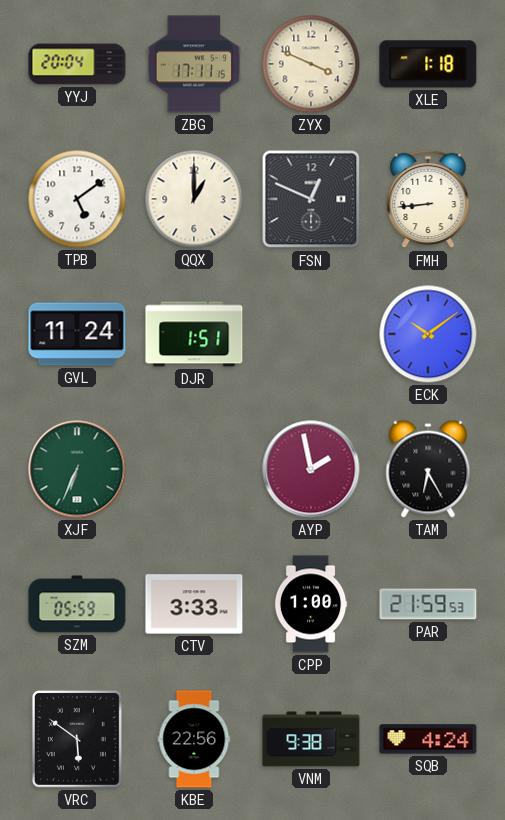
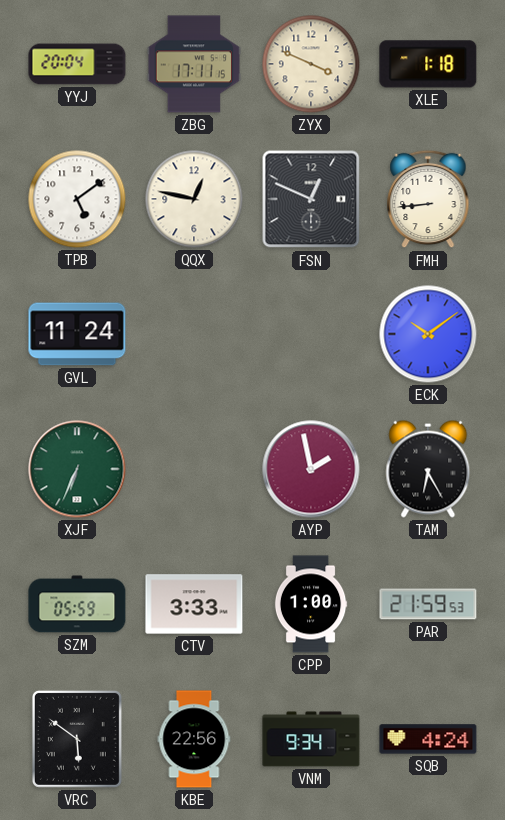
QQX: 1:00 -> 12:47
DJR: 1:51 -> none
VNM: 9:38 -> 9:34
